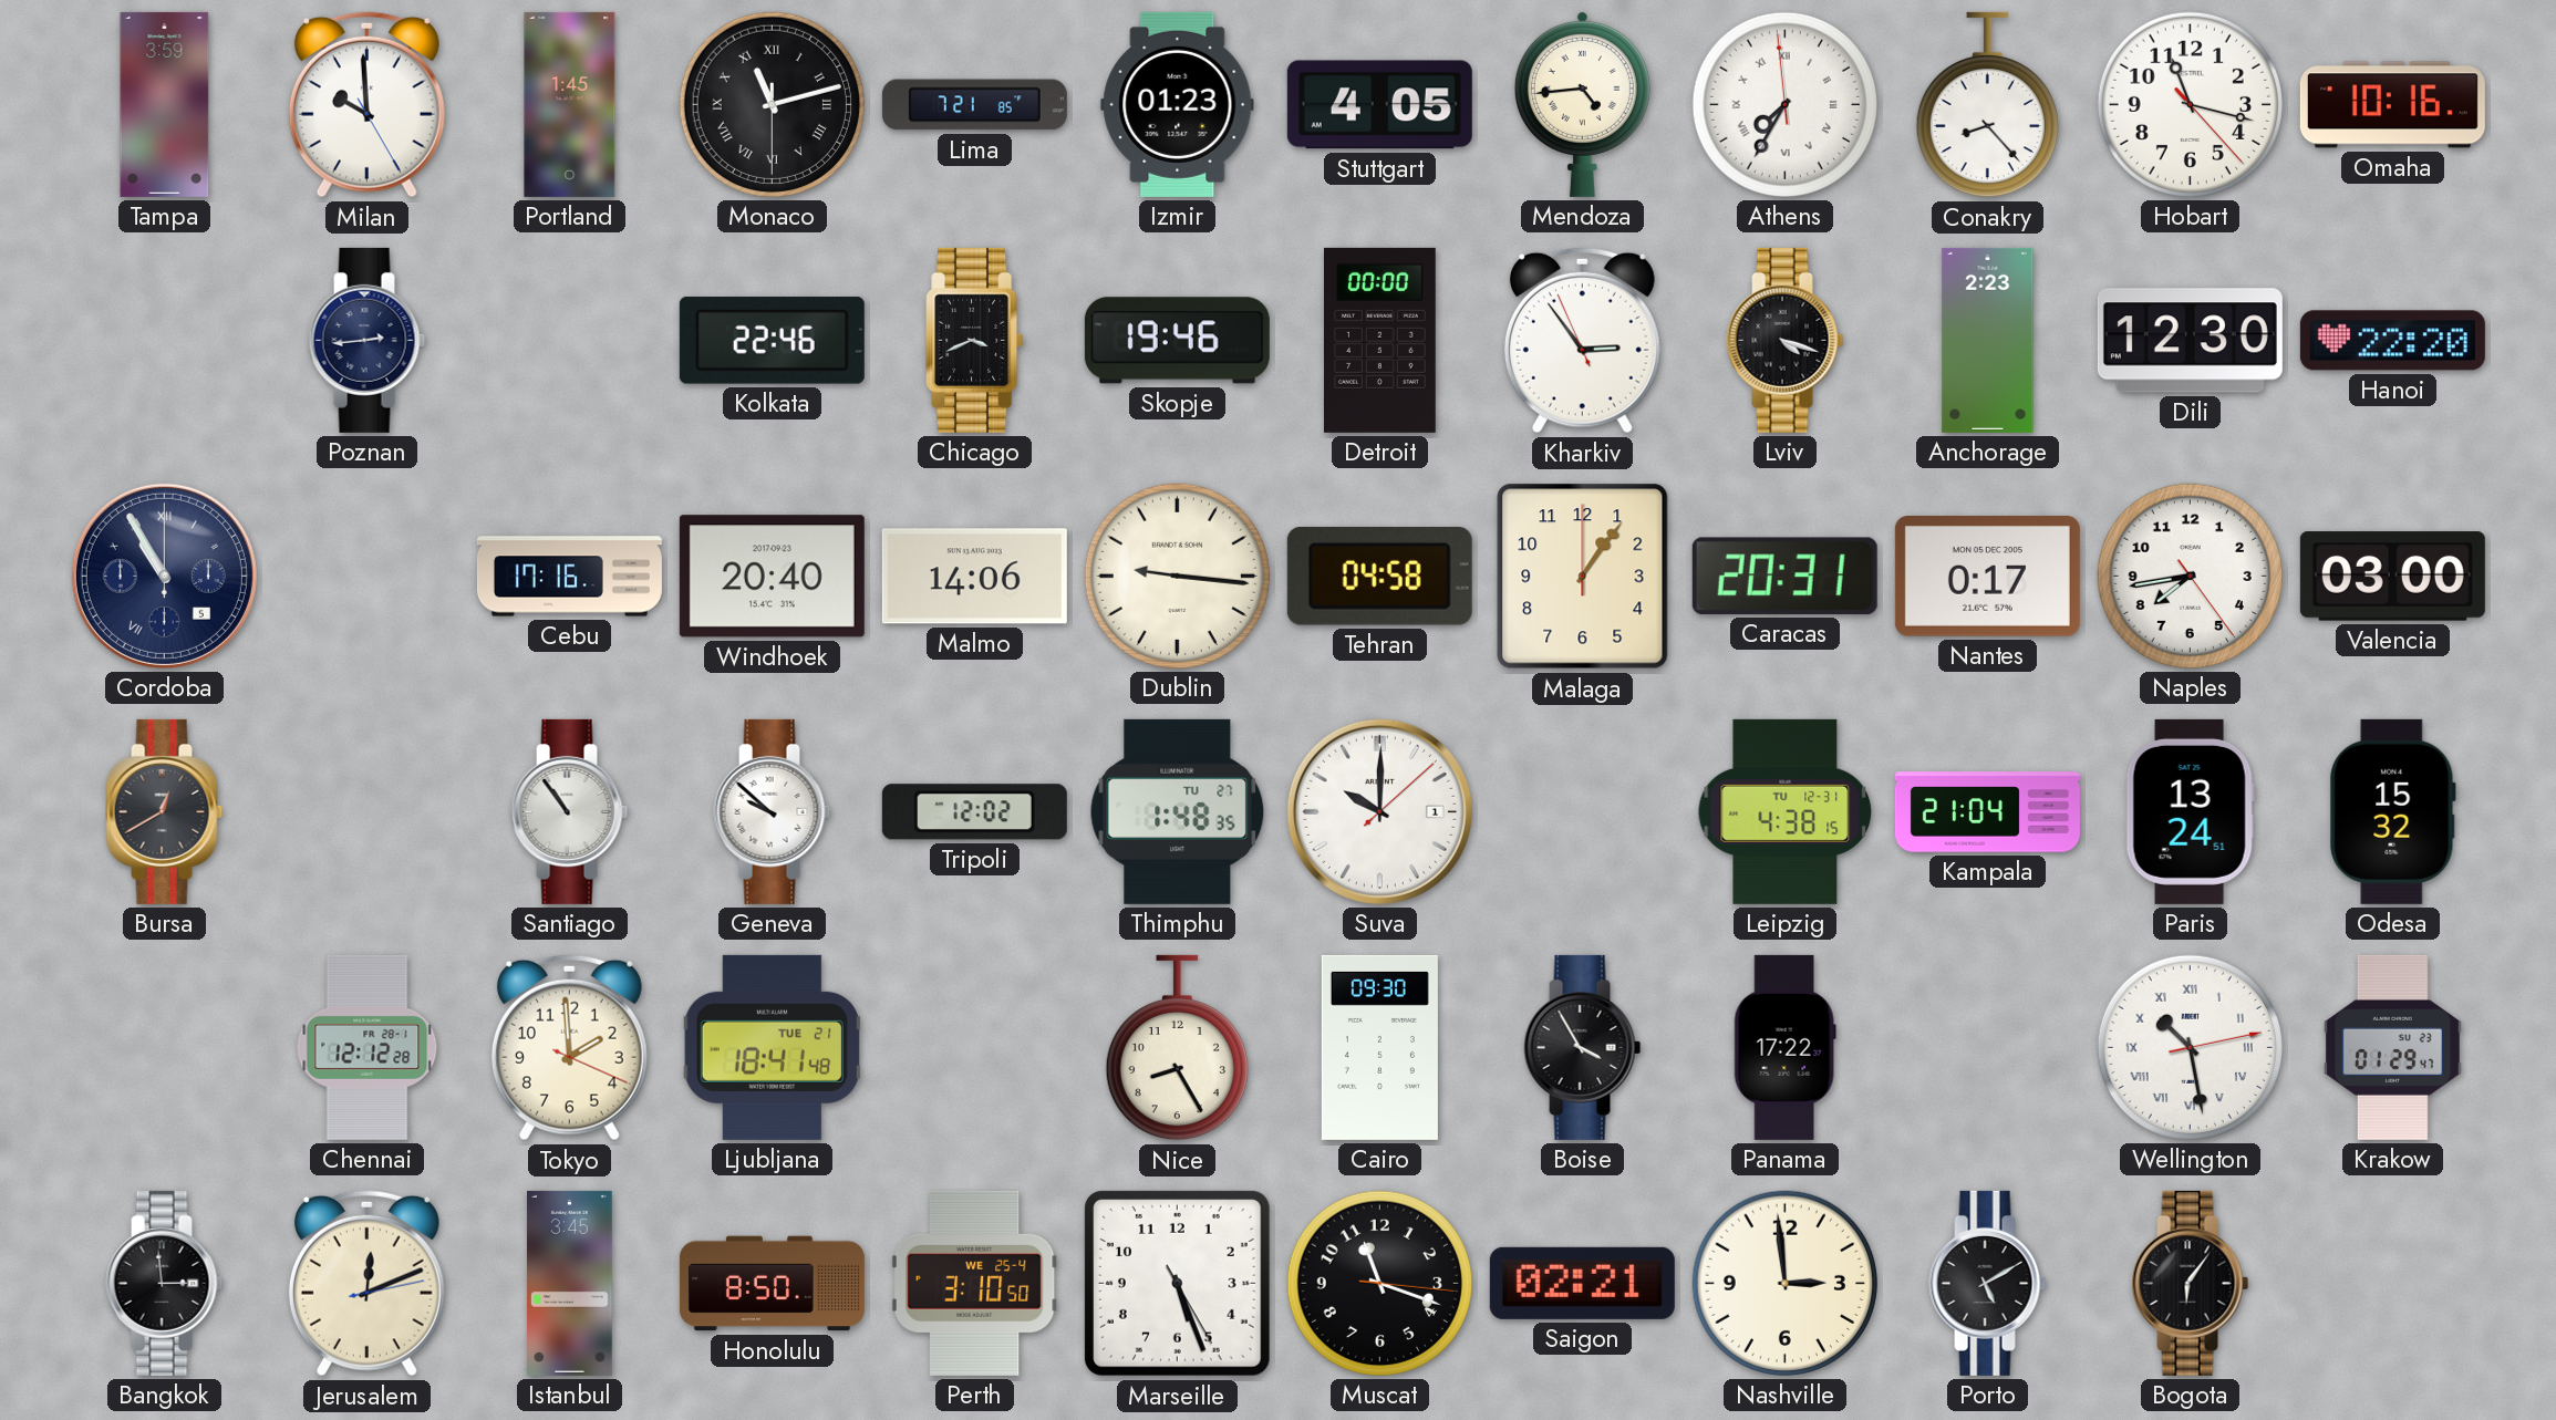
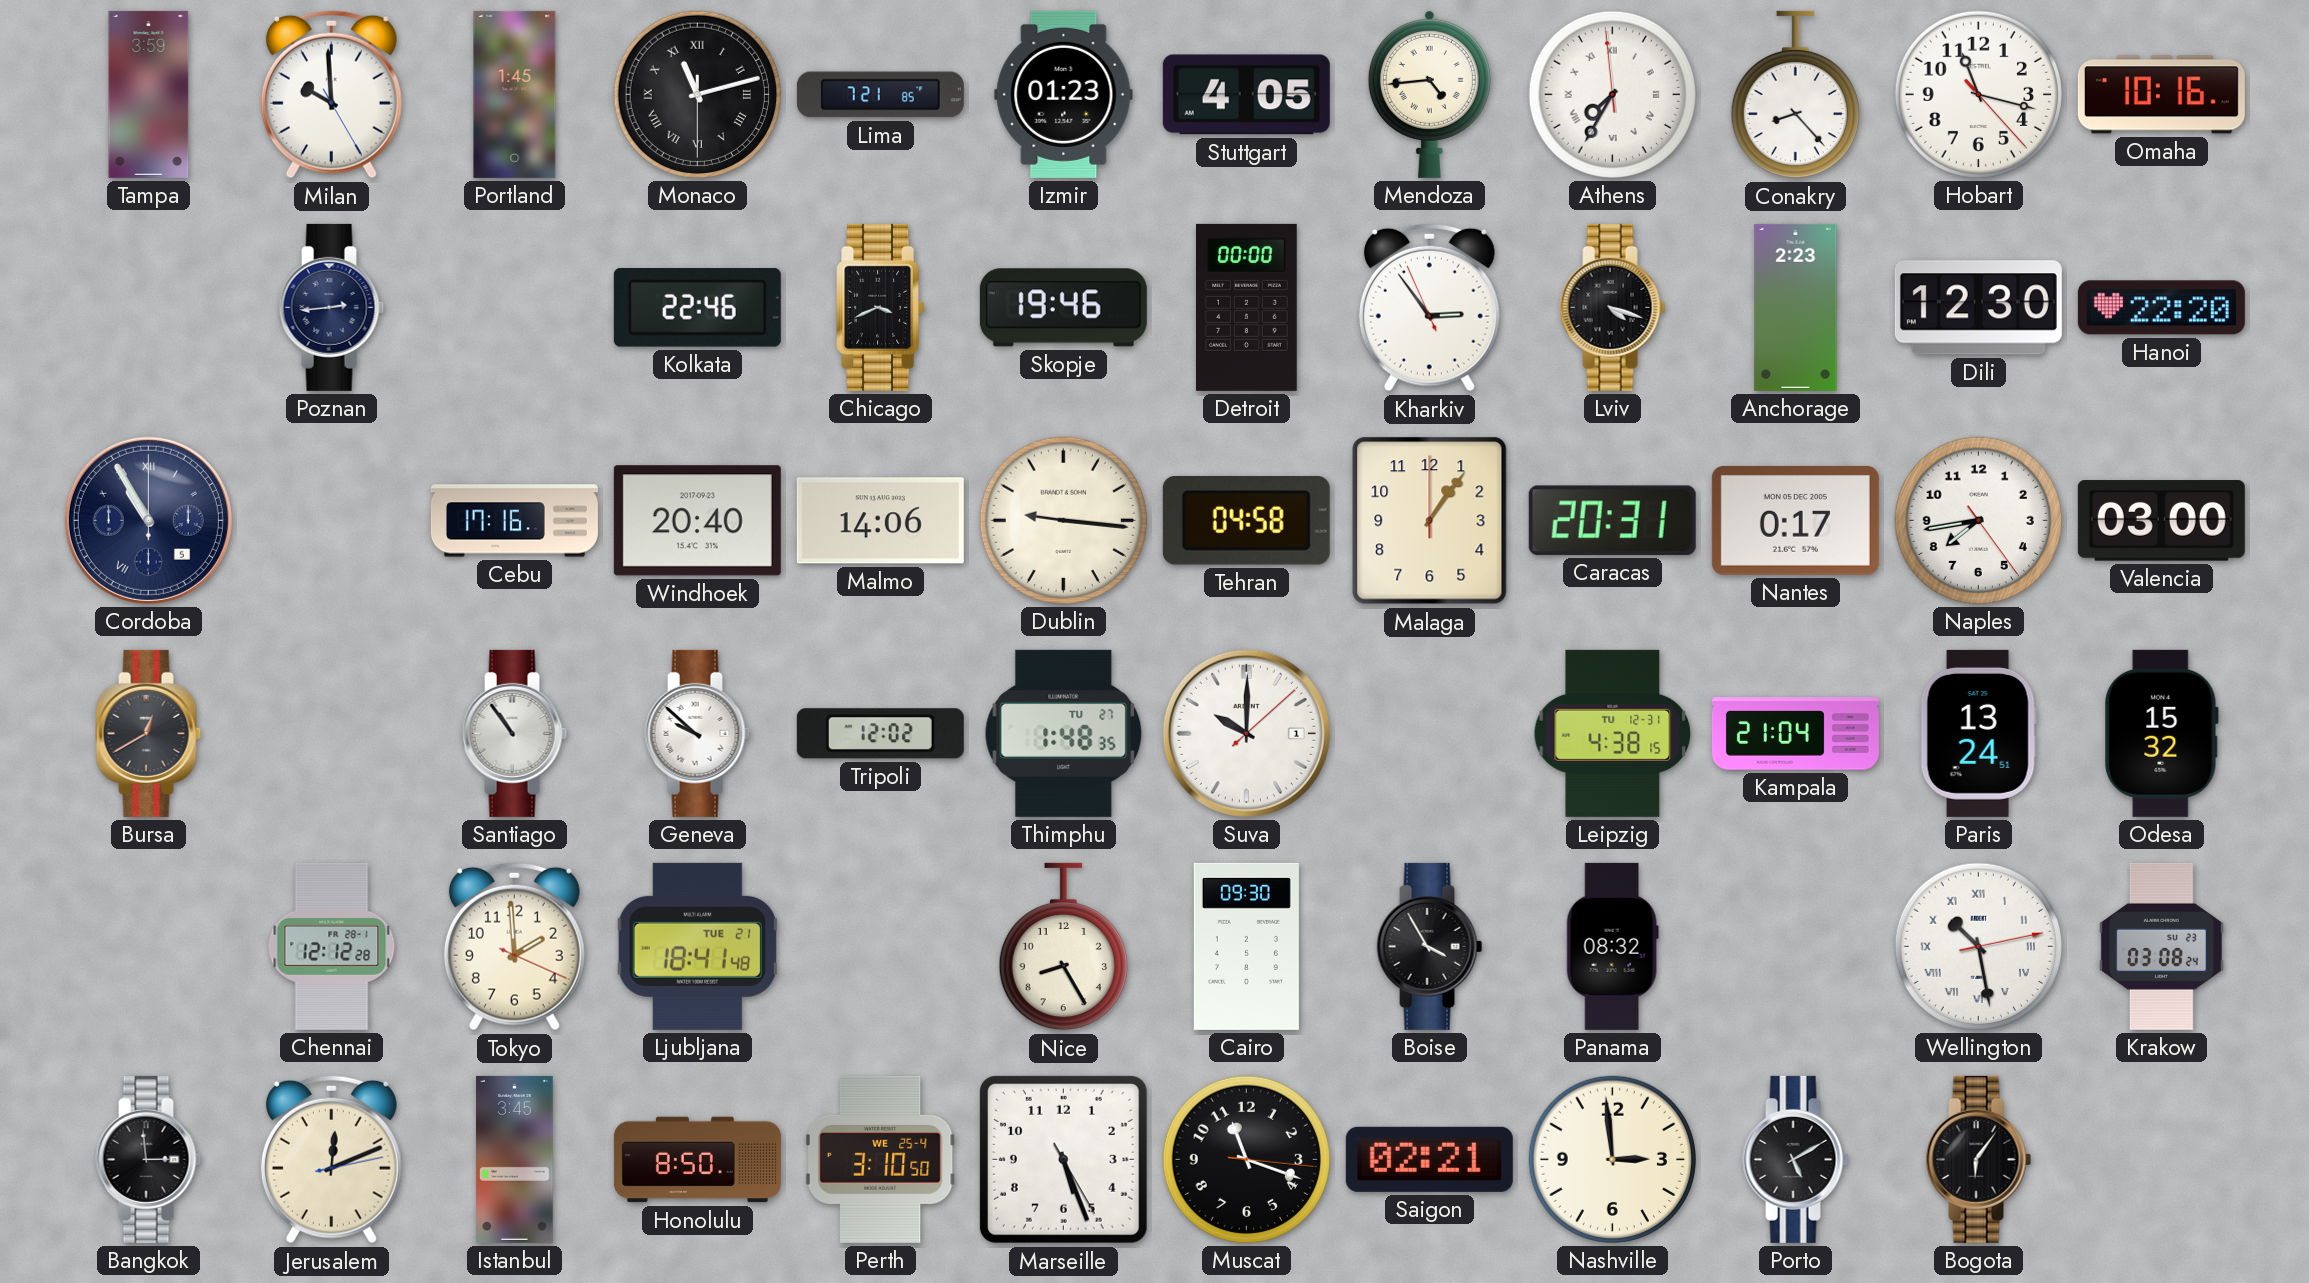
Panama: 17:22 -> 08:32
Krakow: 01:29 -> 03:08
